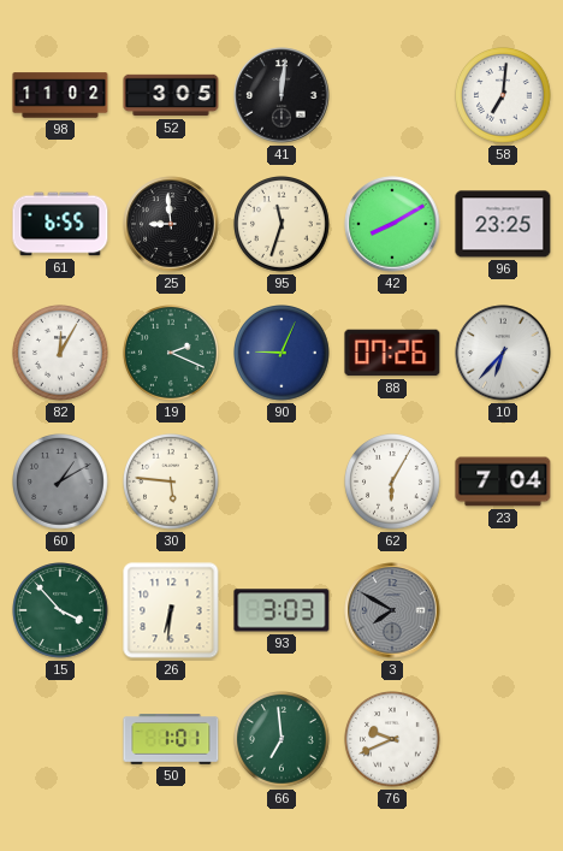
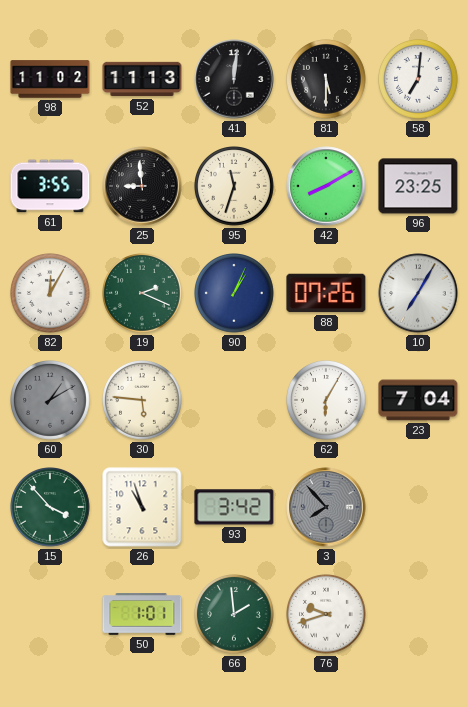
52: 3:05 -> 11:13
81: none -> 5:30
61: 6:55 -> 3:55
90: 9:04 -> 1:04
10: 6:37 -> 7:05
26: 6:31 -> 10:57
93: 3:03 -> 3:42
3: 7:50 -> 7:53
66: 6:59 -> 1:59
76: 9:41 -> 9:42
